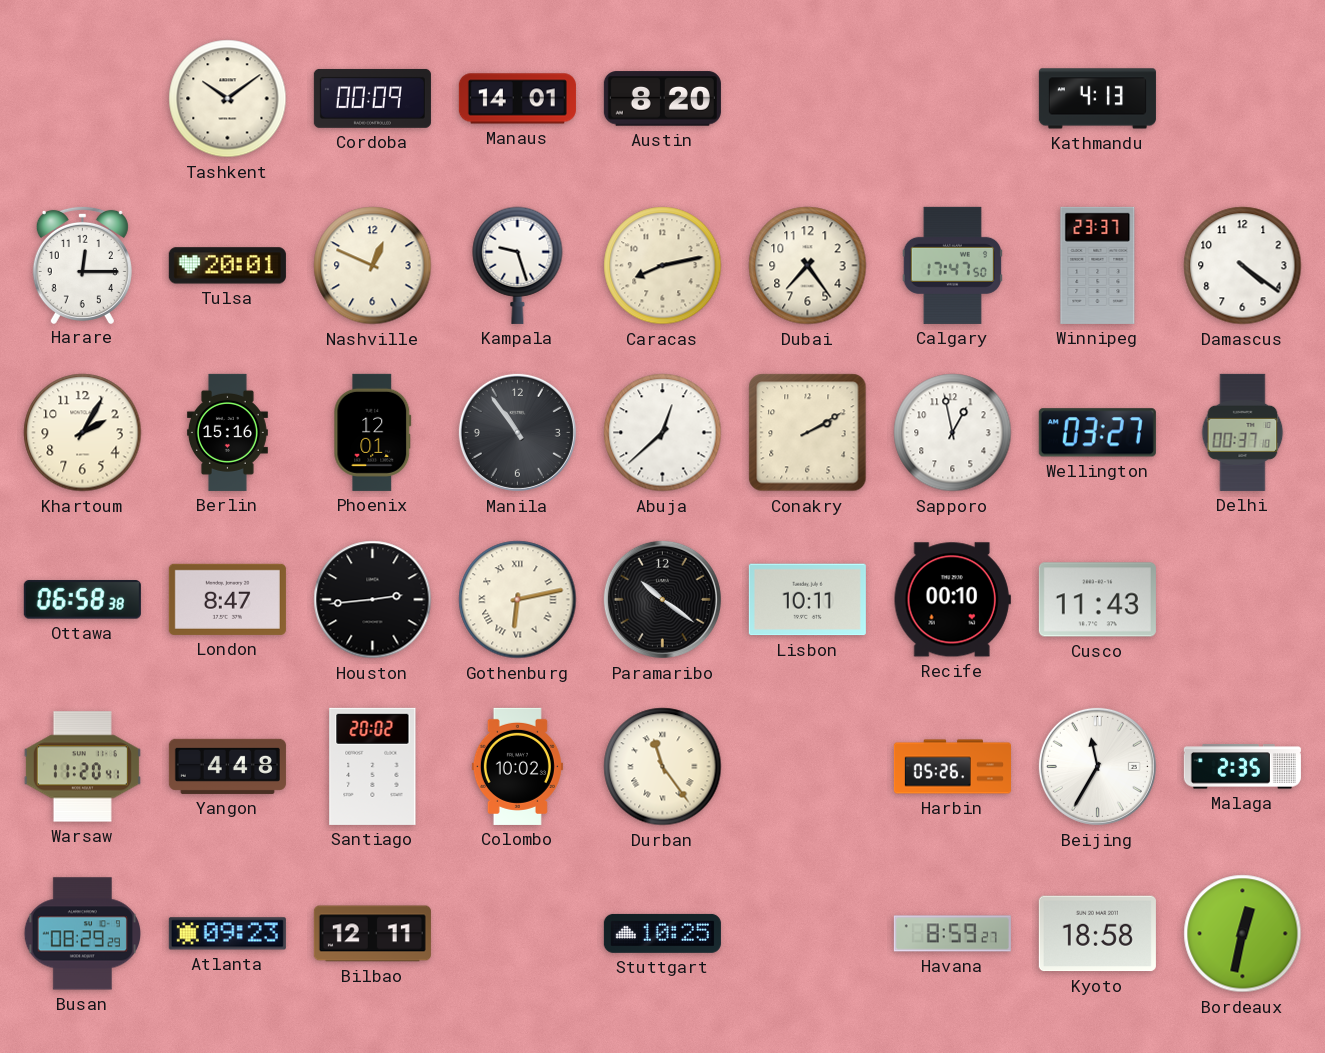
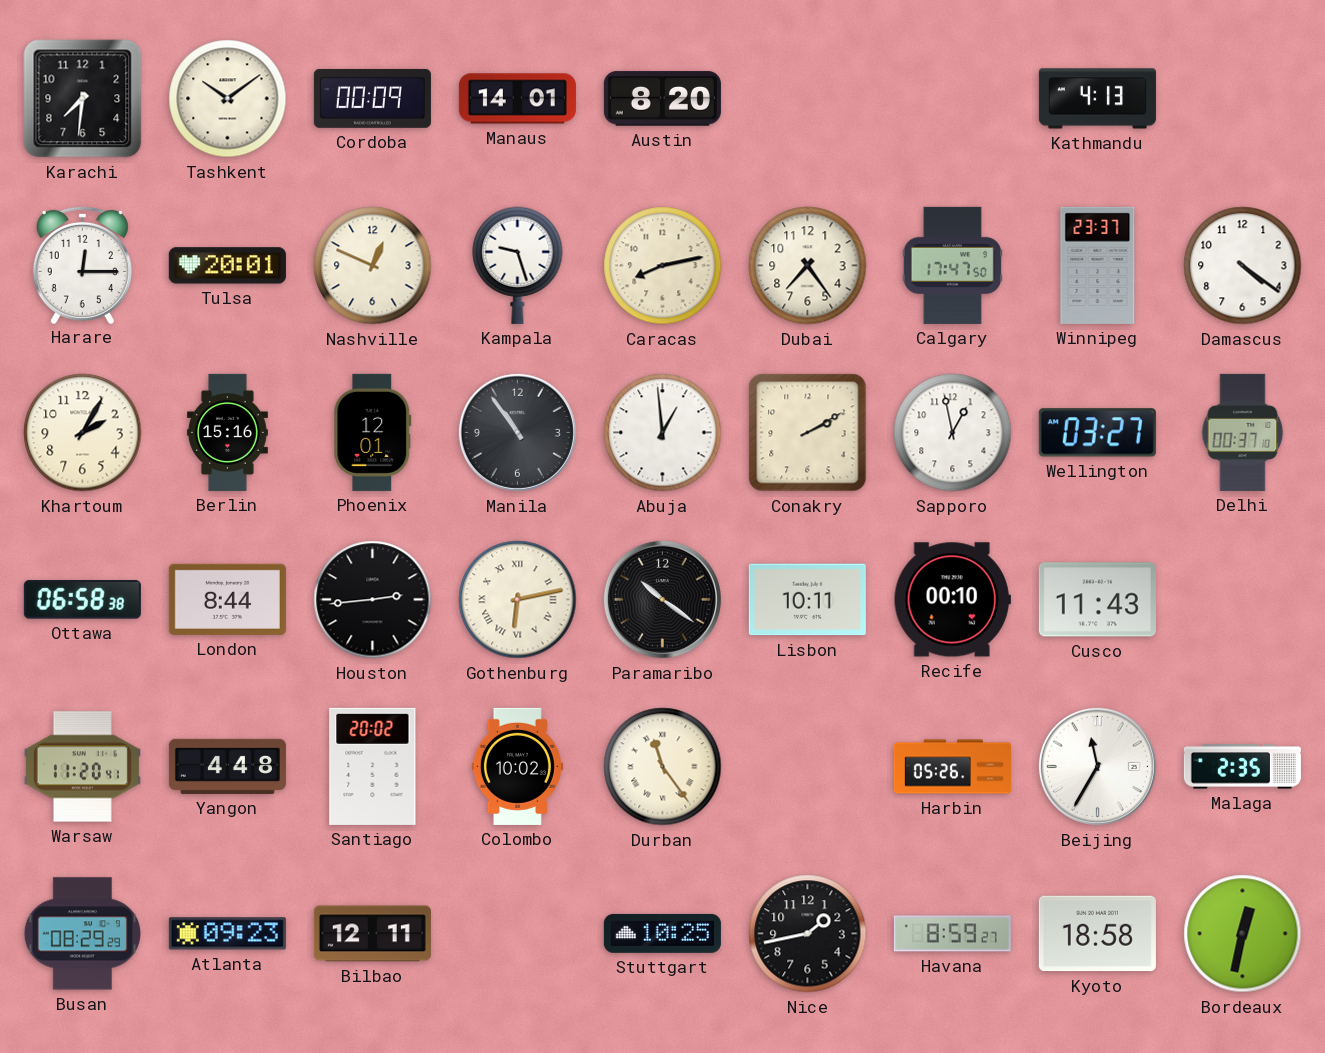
Karachi: none -> 7:31
Abuja: 12:38 -> 12:59
London: 8:47 -> 8:44
Nice: none -> 1:43
